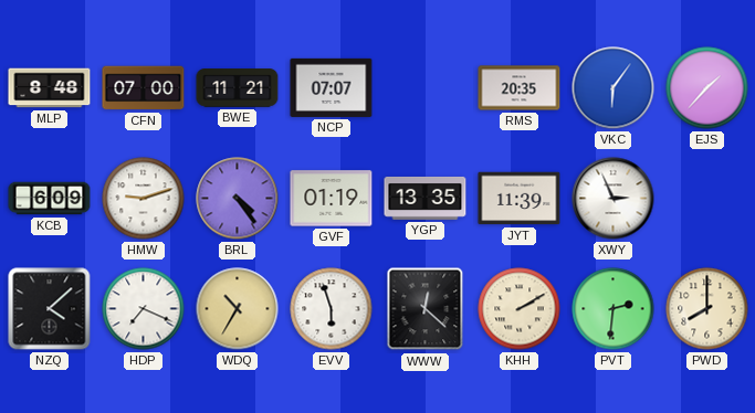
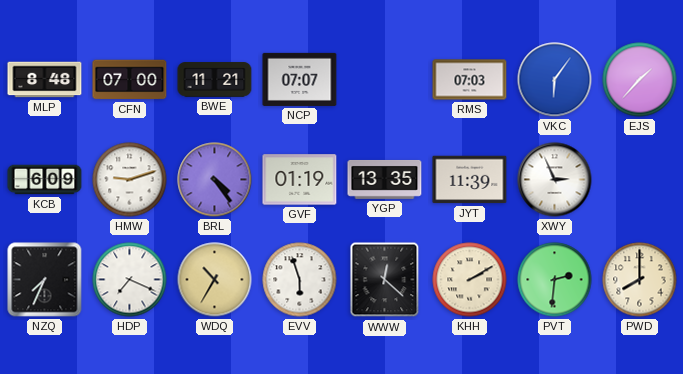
RMS: 20:35 -> 07:03
NZQ: 4:08 -> 7:34
